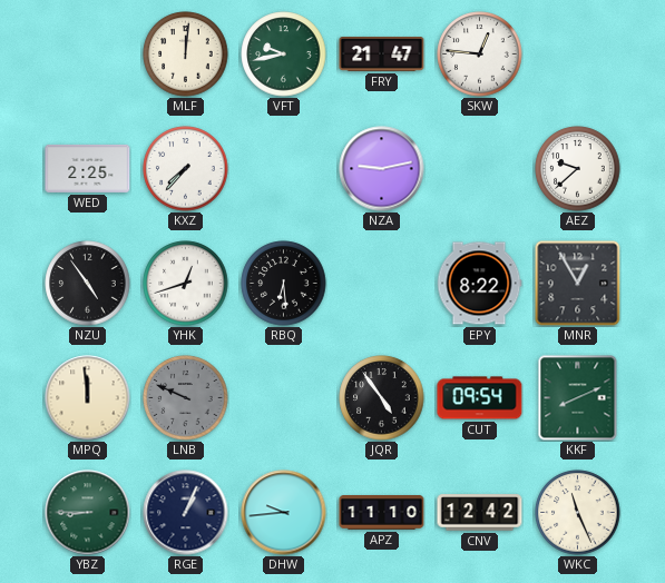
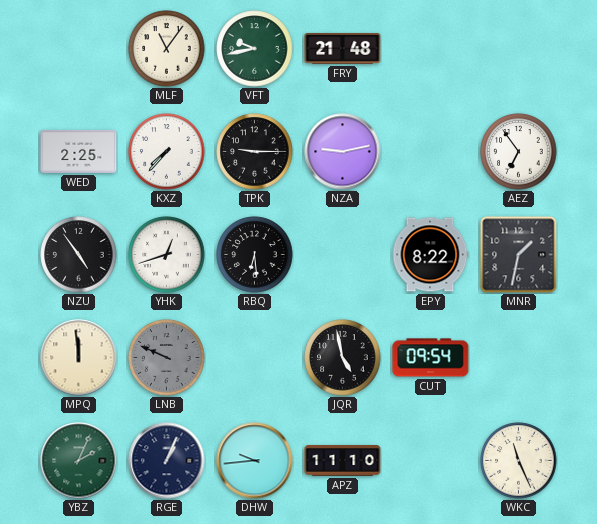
MLF: 12:01 -> 11:06
FRY: 21:47 -> 21:48
SKW: 12:46 -> none
TPK: none -> 9:15
AEZ: 9:38 -> 6:54
MNR: 12:55 -> 1:32
JQR: 4:54 -> 4:58
KKF: 8:11 -> none
YBZ: 8:45 -> 2:04
CNV: 12:42 -> none
